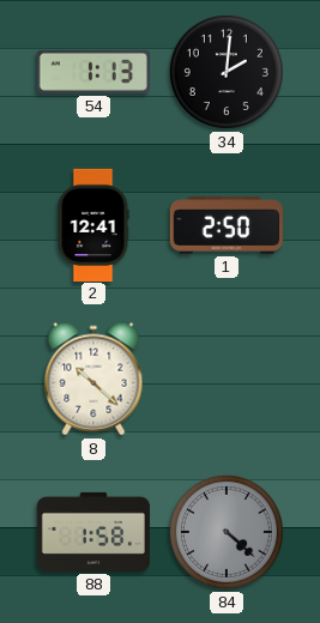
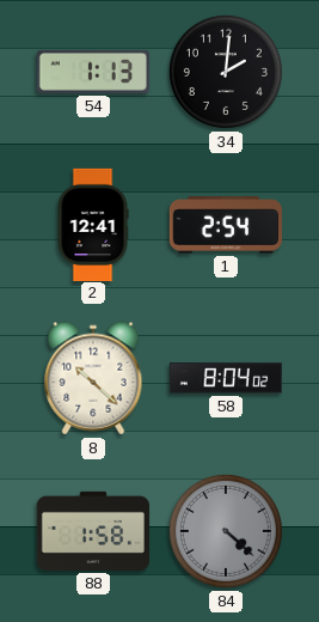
1: 2:50 -> 2:54
58: none -> 8:04
